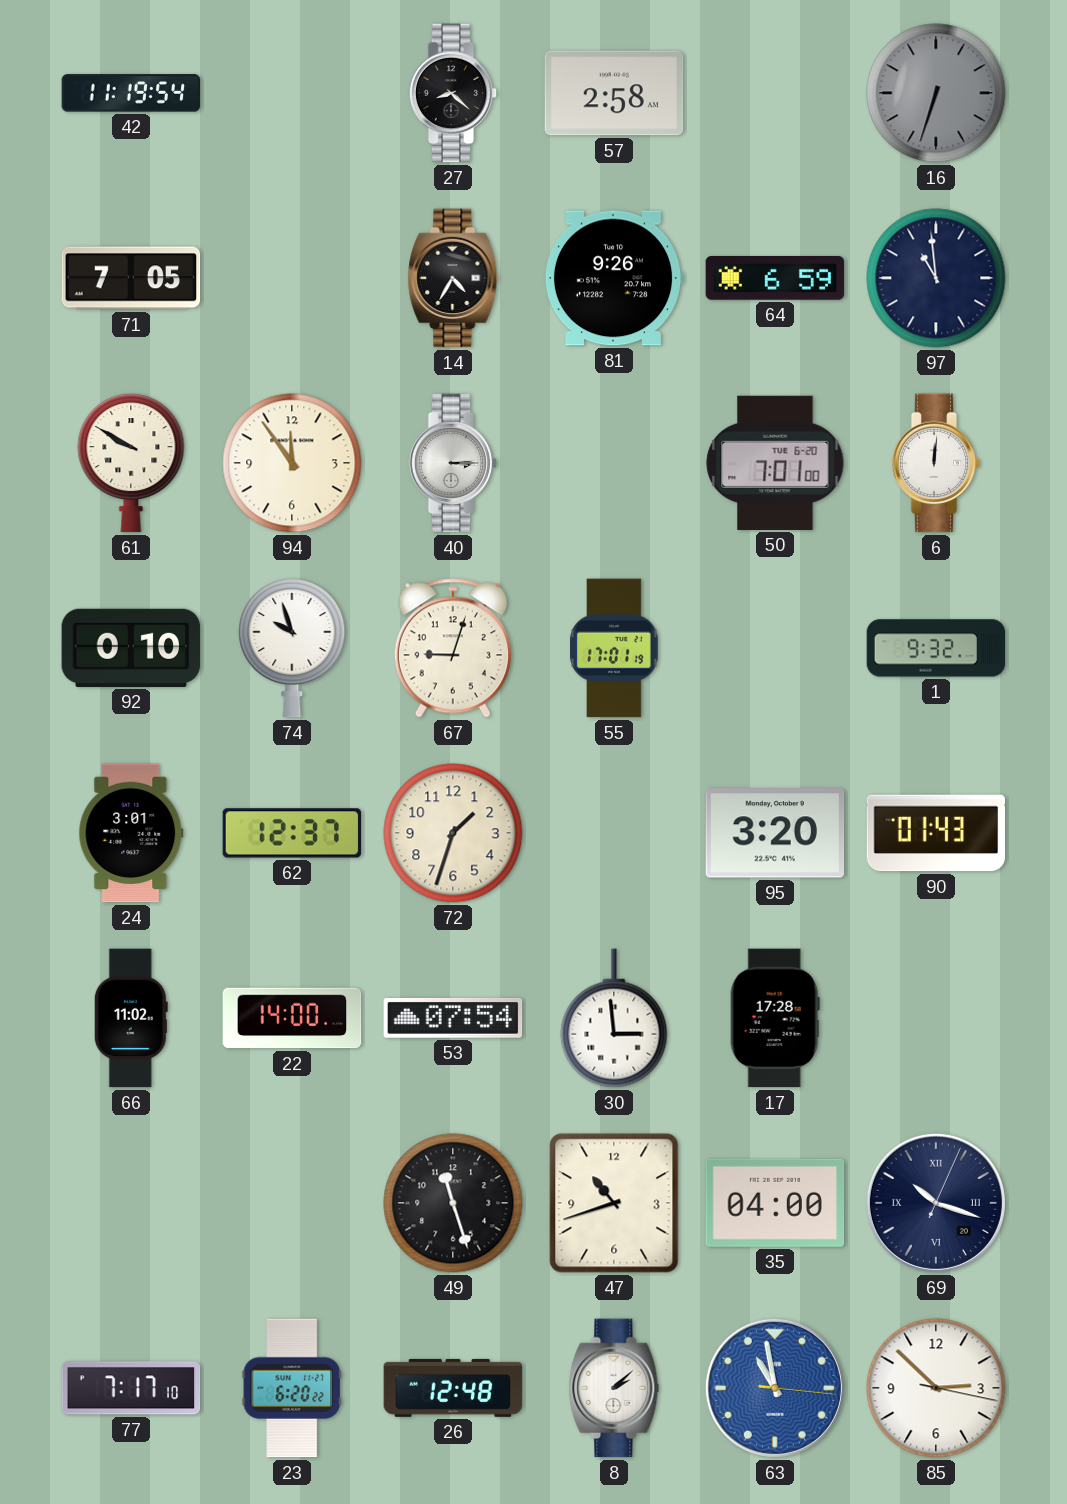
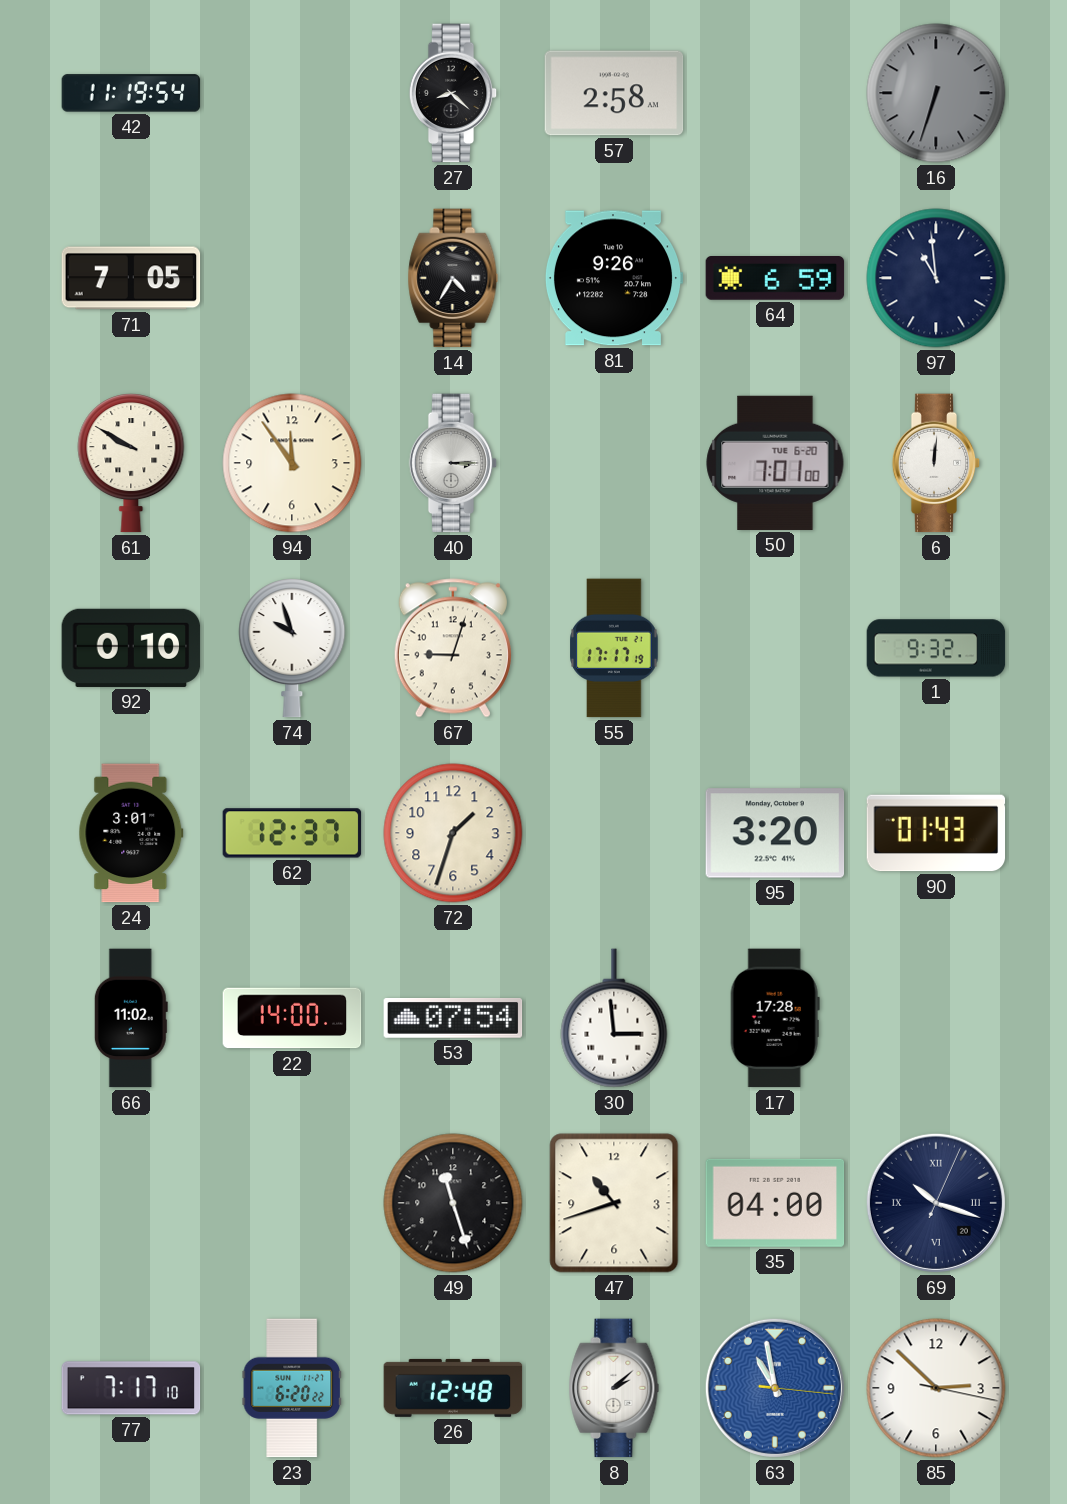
55: 17:01 -> 17:17
